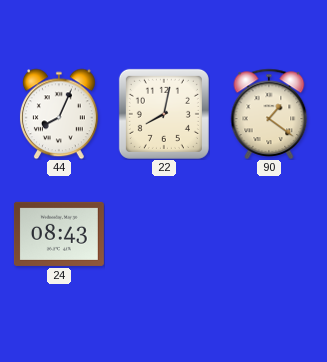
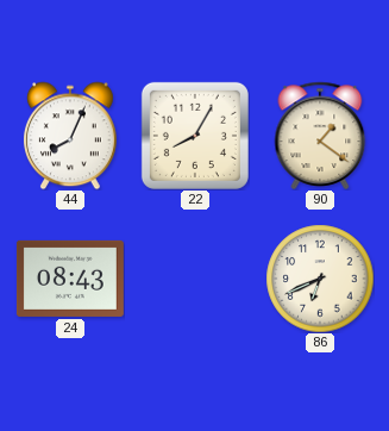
22: 8:02 -> 8:05
86: none -> 6:41
